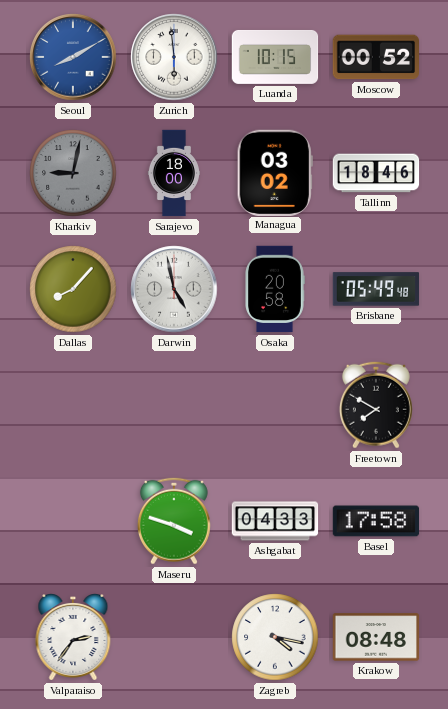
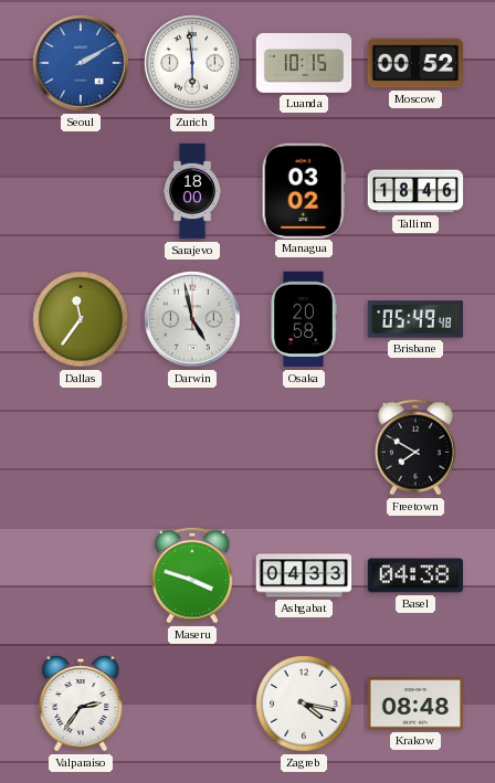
Seoul: 8:10 -> 2:10
Kharkiv: 9:02 -> none
Dallas: 8:07 -> 11:36
Basel: 17:58 -> 04:38
